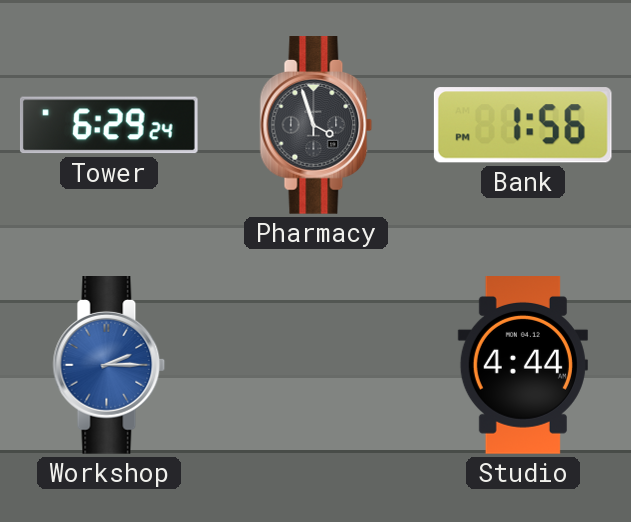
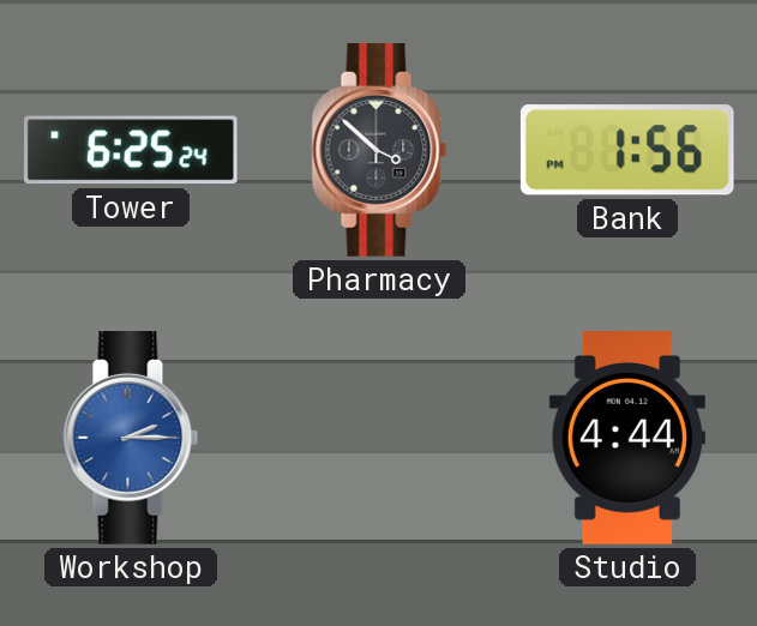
Tower: 6:29 -> 6:25
Pharmacy: 3:57 -> 3:52
